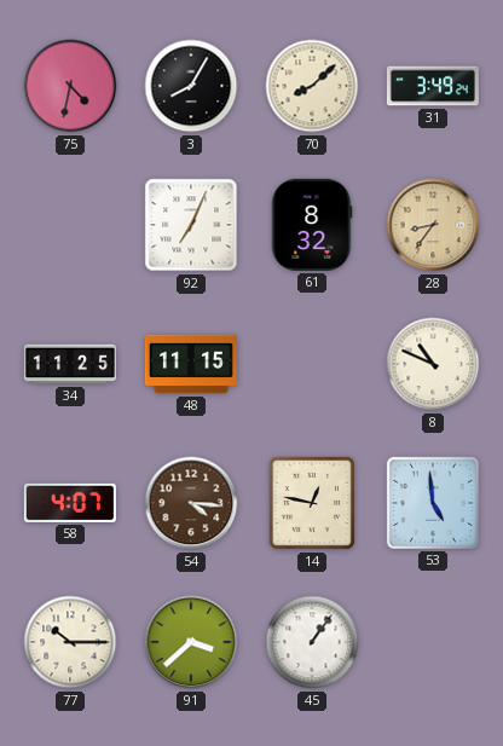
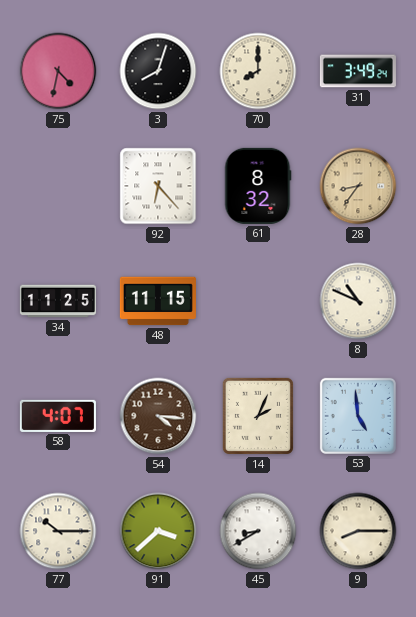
3: 8:05 -> 8:03
70: 8:08 -> 8:00
92: 7:04 -> 6:23
14: 12:47 -> 2:04
45: 1:06 -> 8:40
9: none -> 8:15
